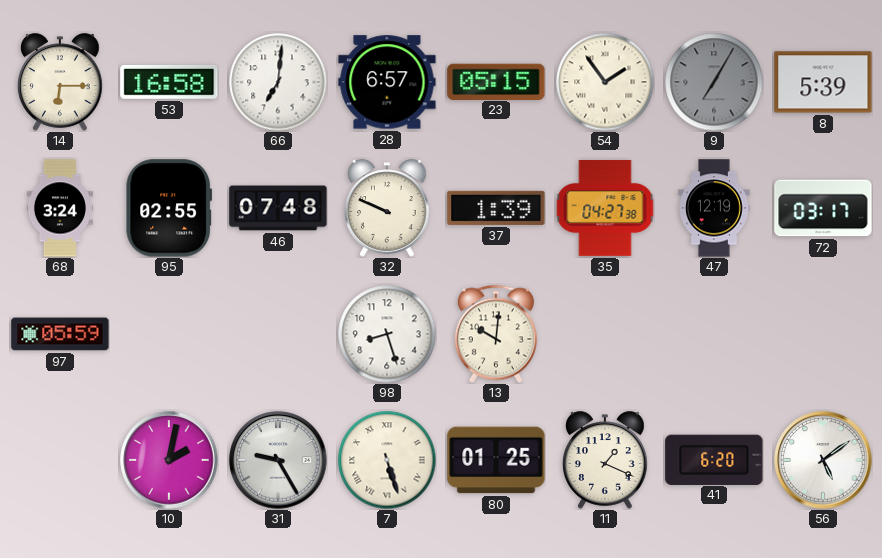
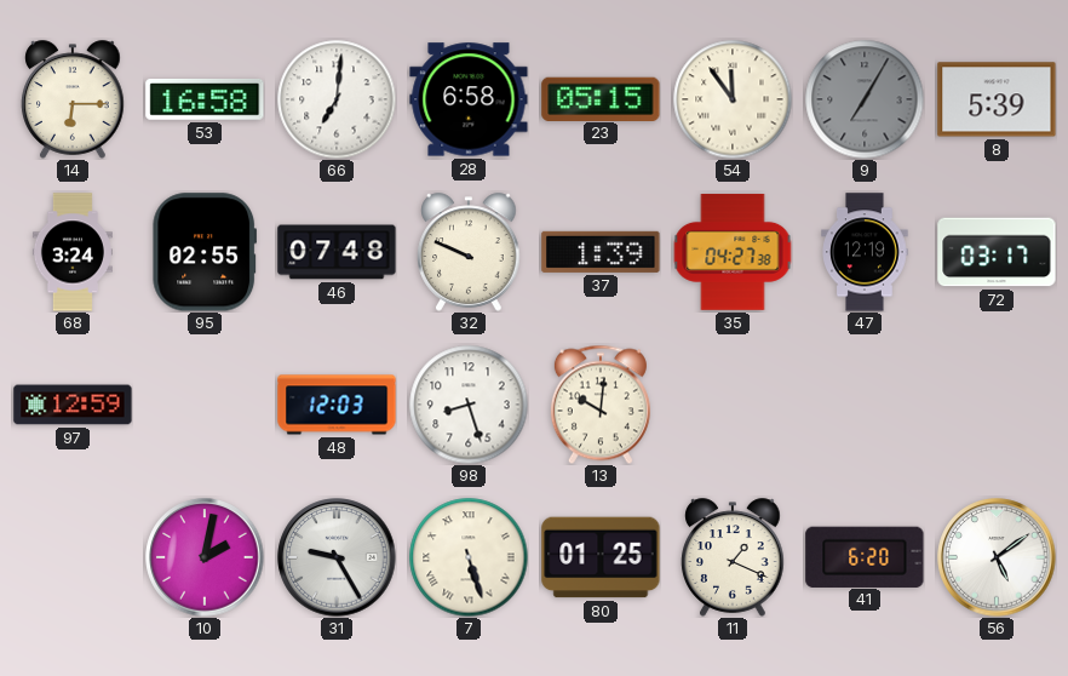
28: 6:57 -> 6:58
54: 1:54 -> 11:54
97: 05:59 -> 12:59
48: none -> 12:03
